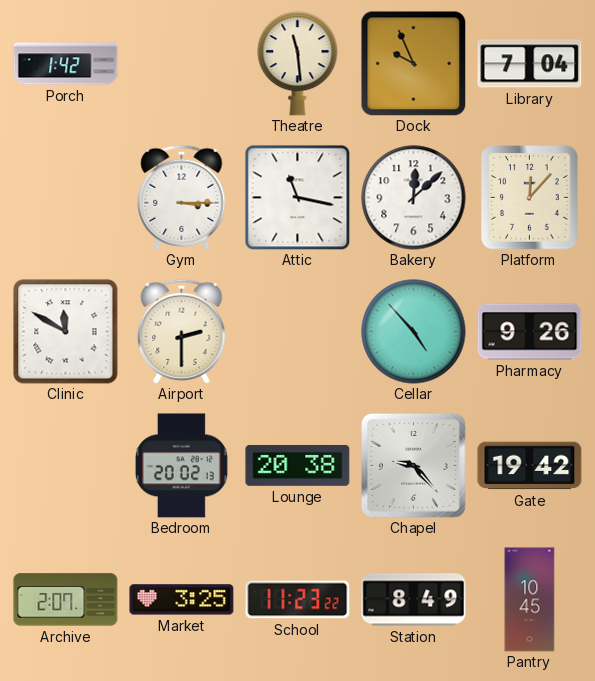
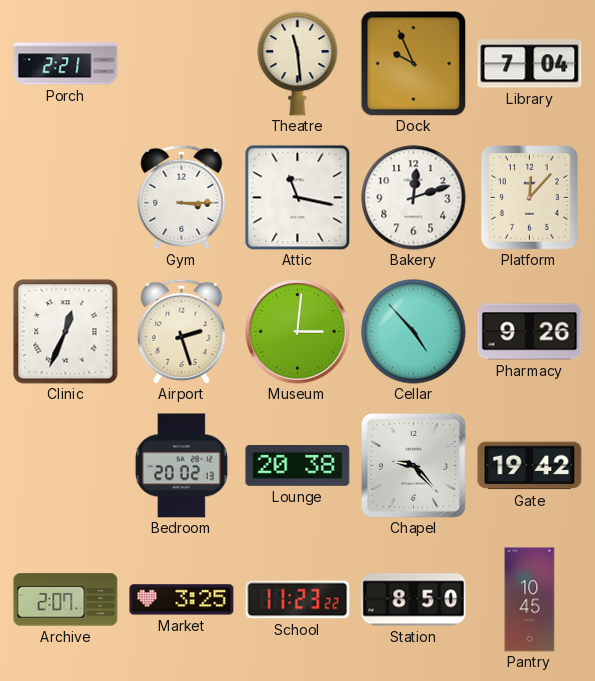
Porch: 1:42 -> 2:21
Bakery: 12:08 -> 12:12
Clinic: 11:50 -> 12:34
Airport: 2:30 -> 2:27
Museum: none -> 3:01
Station: 8:49 -> 8:50
